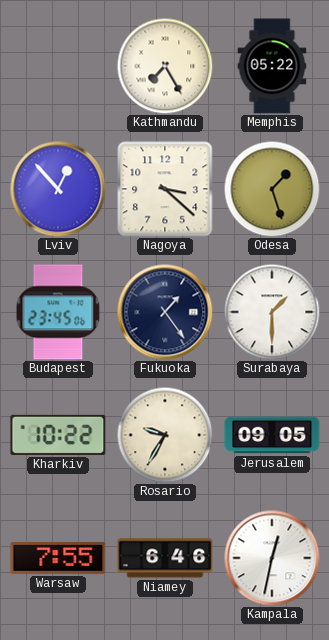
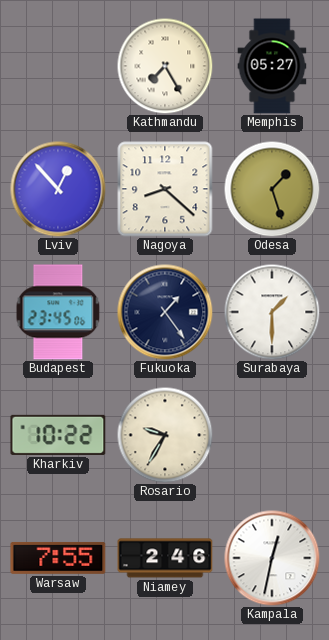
Memphis: 05:22 -> 05:27
Nagoya: 3:22 -> 8:22
Jerusalem: 09:05 -> none
Niamey: 6:46 -> 2:46
